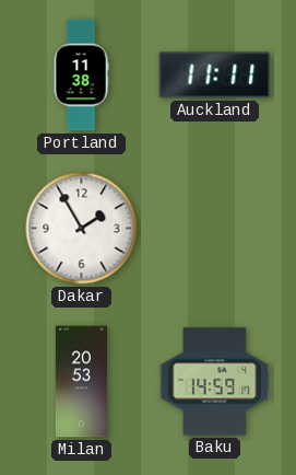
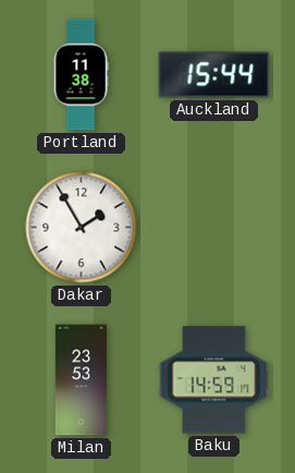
Auckland: 11:11 -> 15:44
Milan: 20:53 -> 23:53
